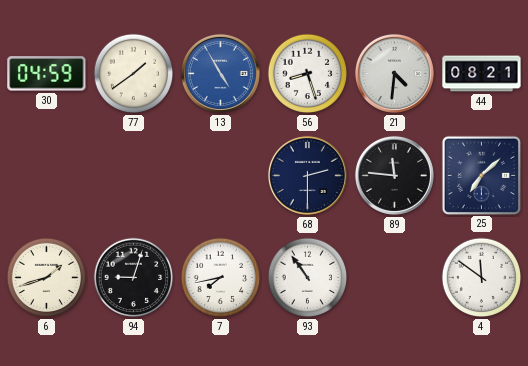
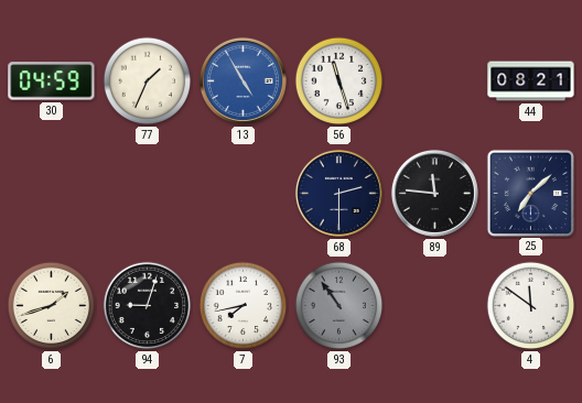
77: 1:39 -> 1:34
56: 8:27 -> 11:27
21: 4:31 -> none
93 dial: white -> grey
